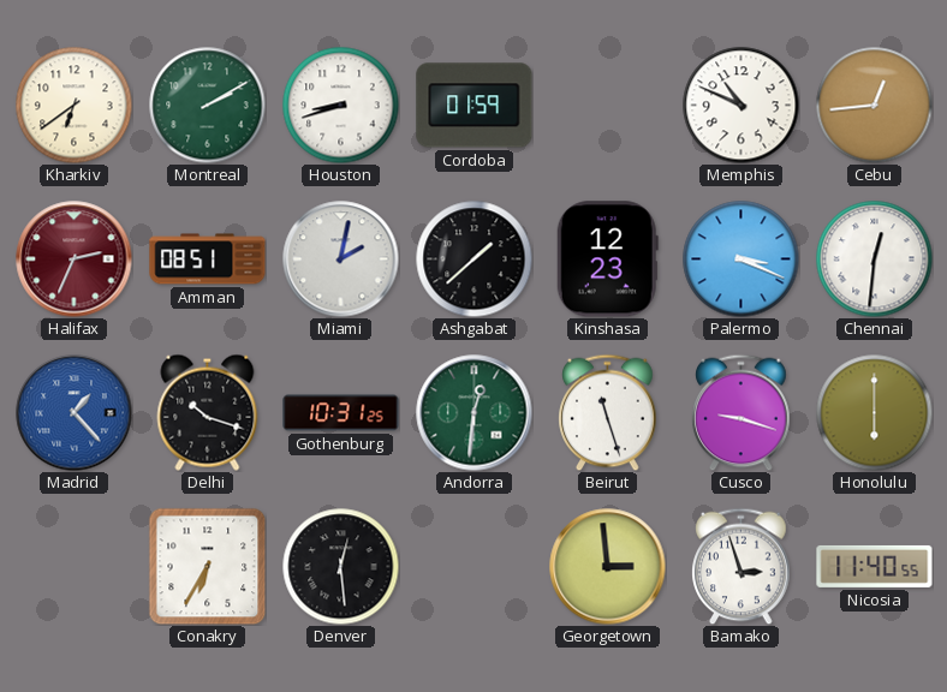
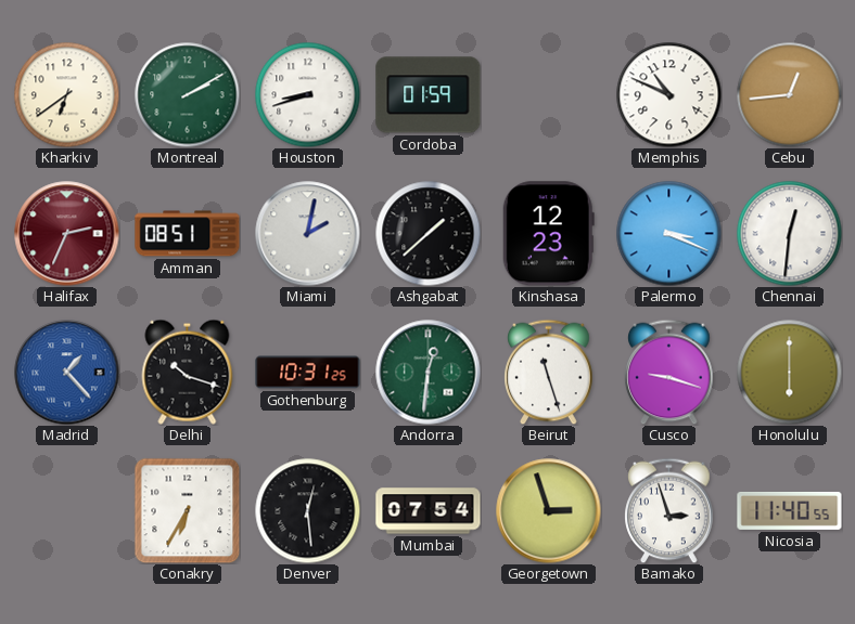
Mumbai: none -> 07:54
Georgetown: 2:59 -> 2:57
